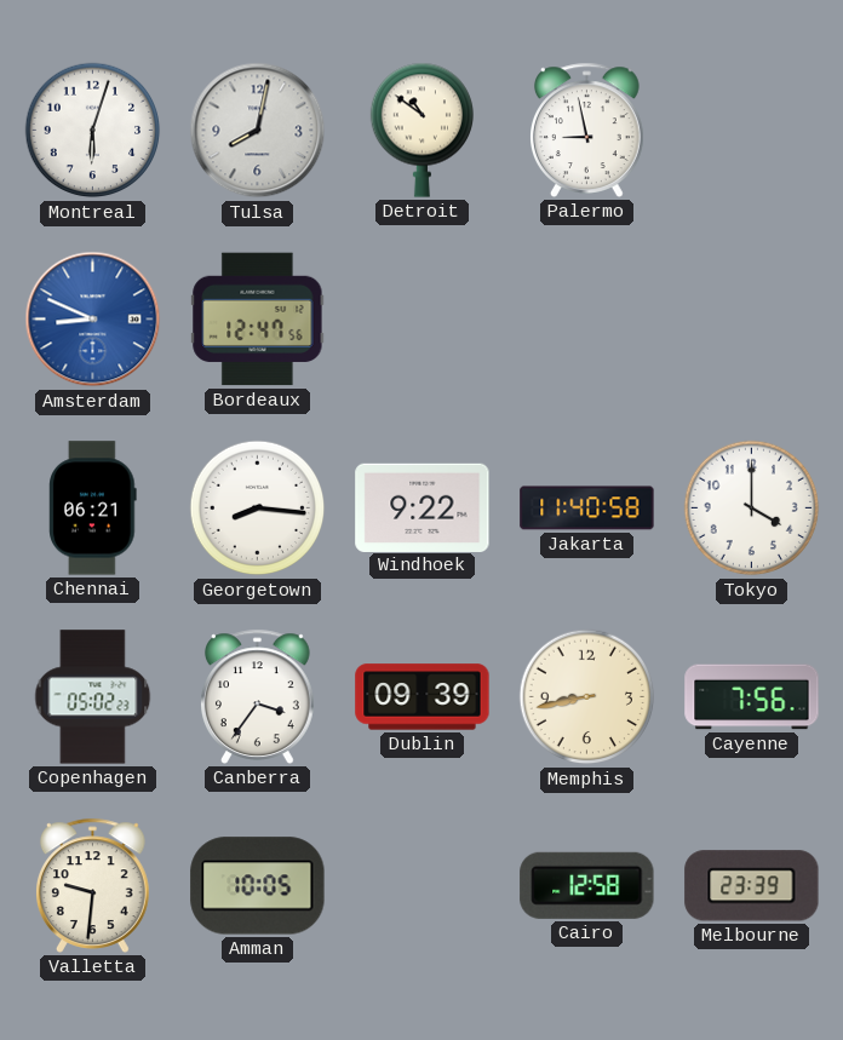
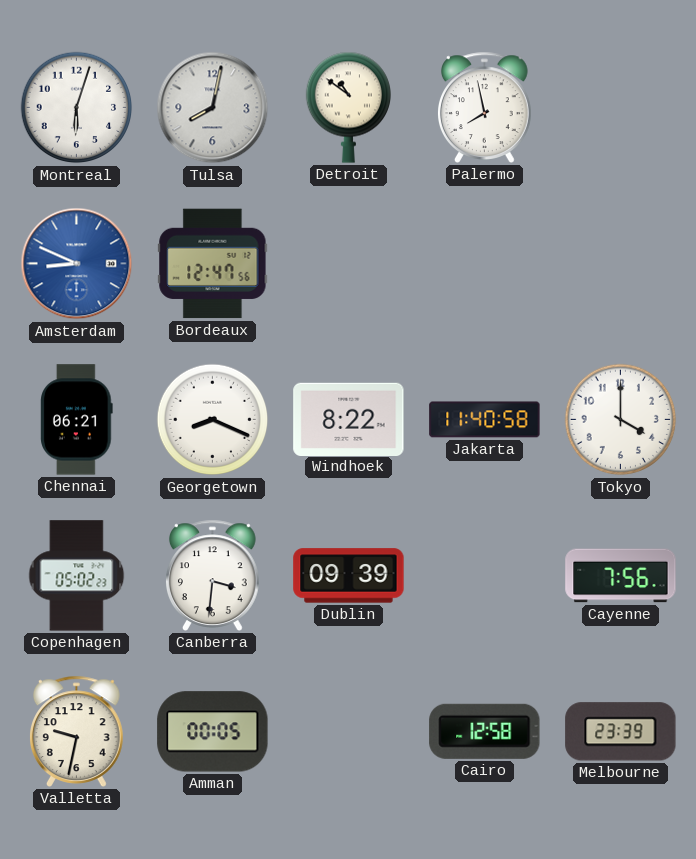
Palermo: 8:58 -> 7:58
Georgetown: 8:16 -> 8:19
Windhoek: 9:22 -> 8:22
Canberra: 3:36 -> 3:31
Memphis: 8:43 -> none
Valletta: 9:31 -> 9:32
Amman: 10:05 -> 00:05
